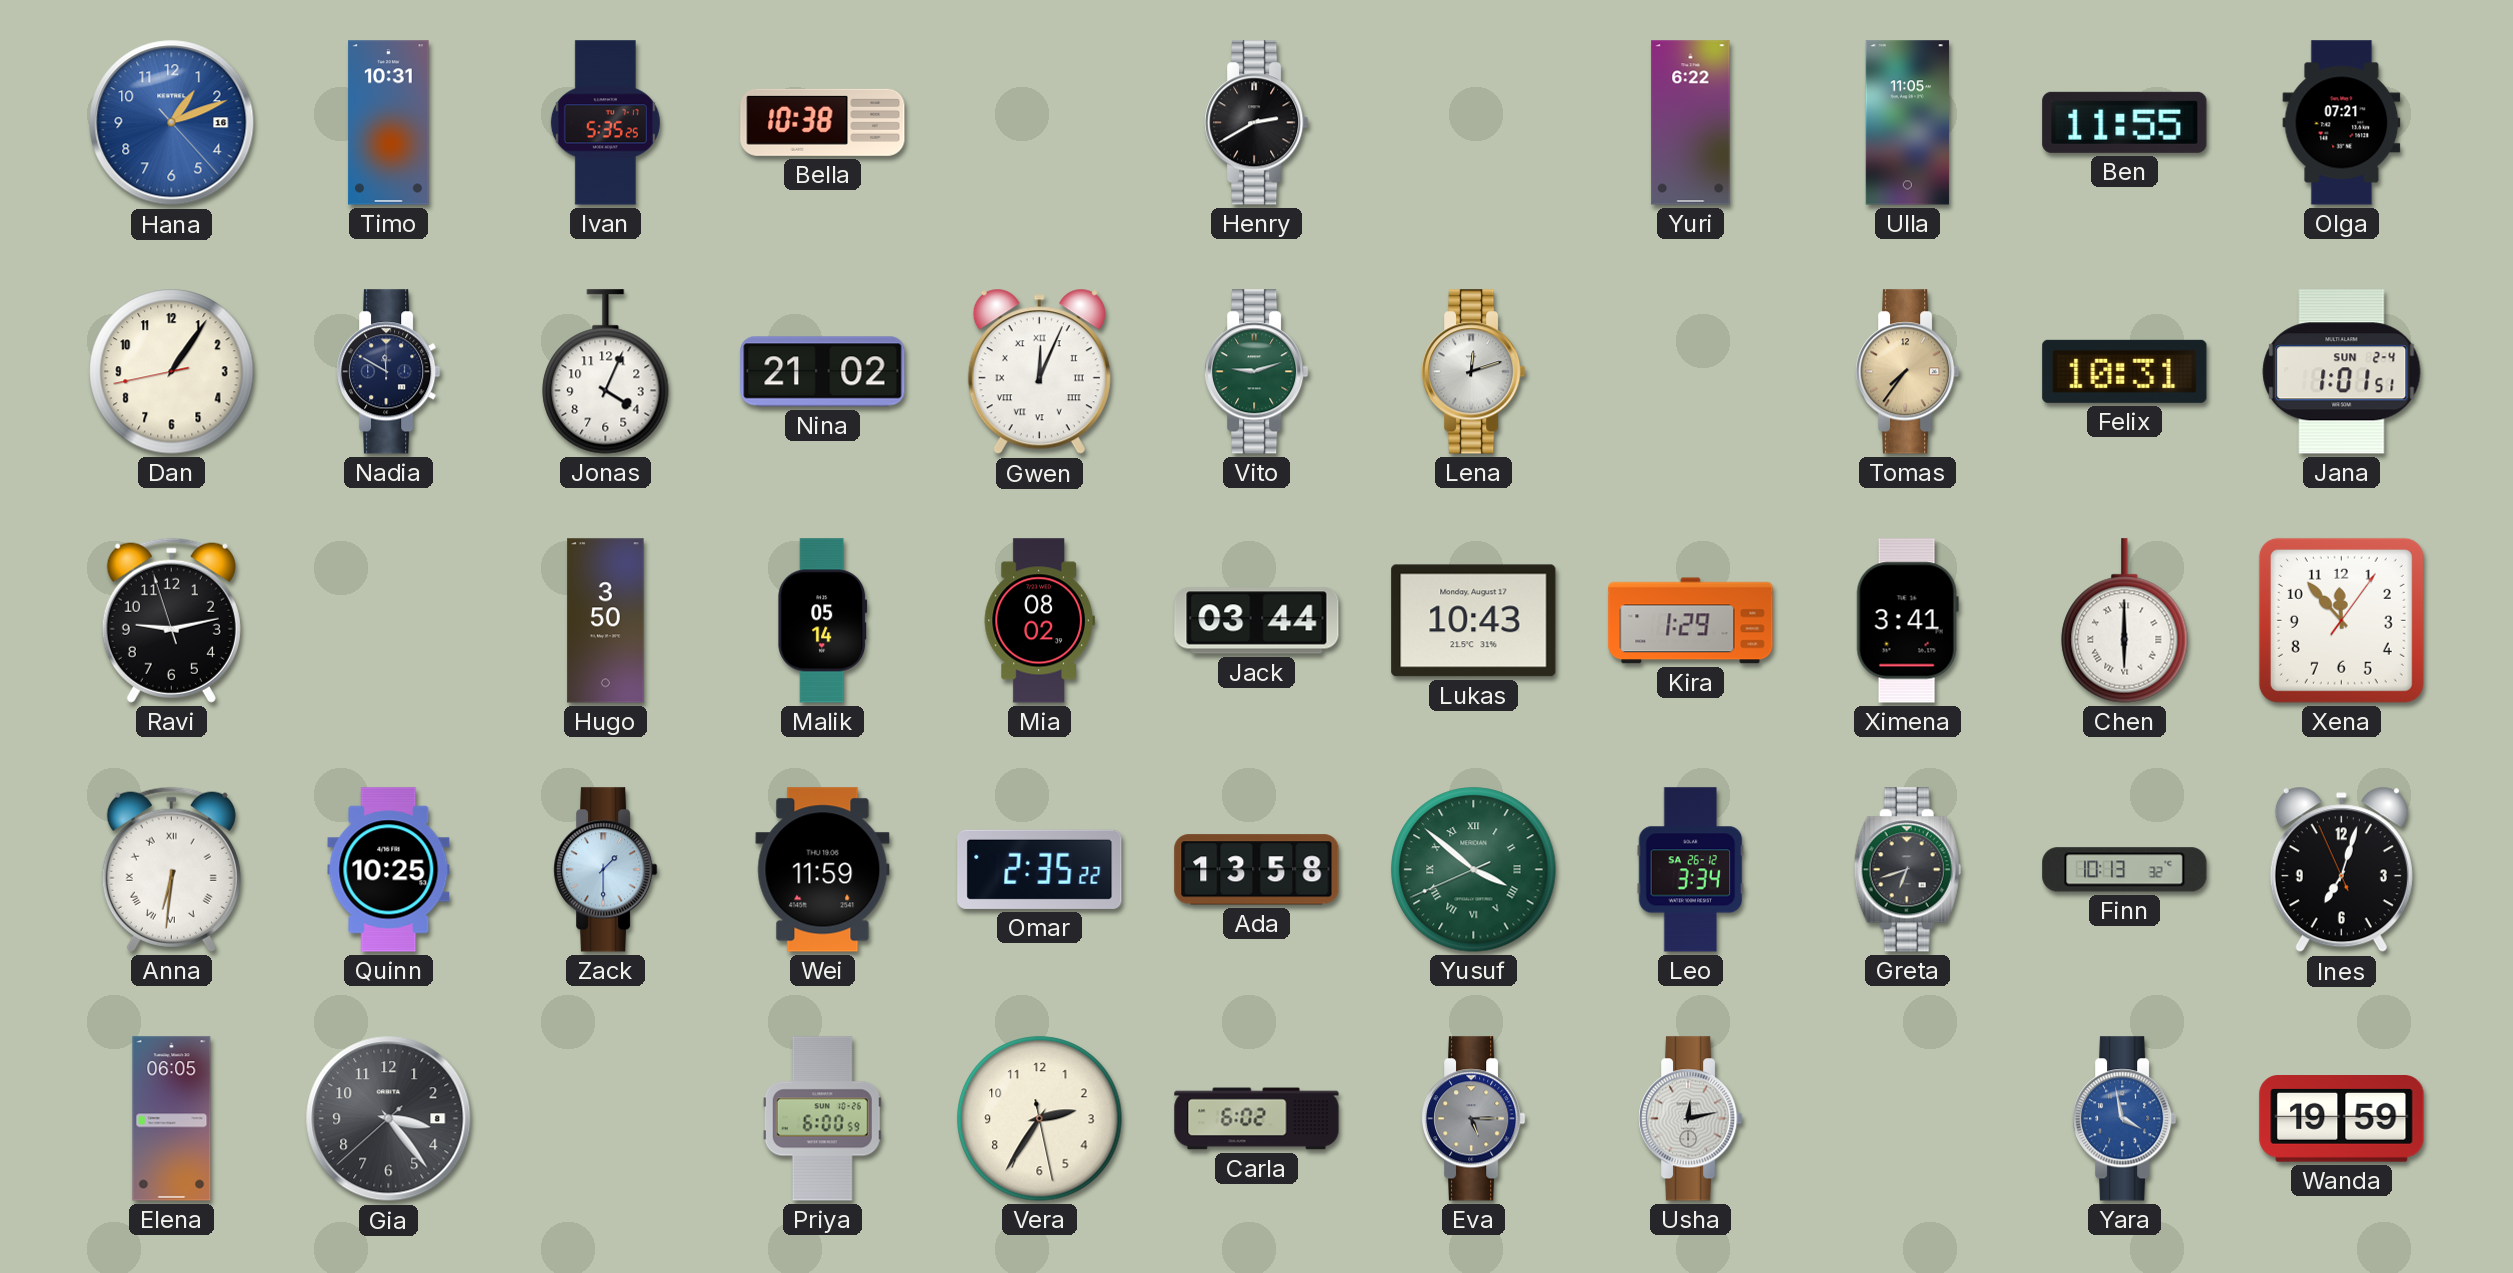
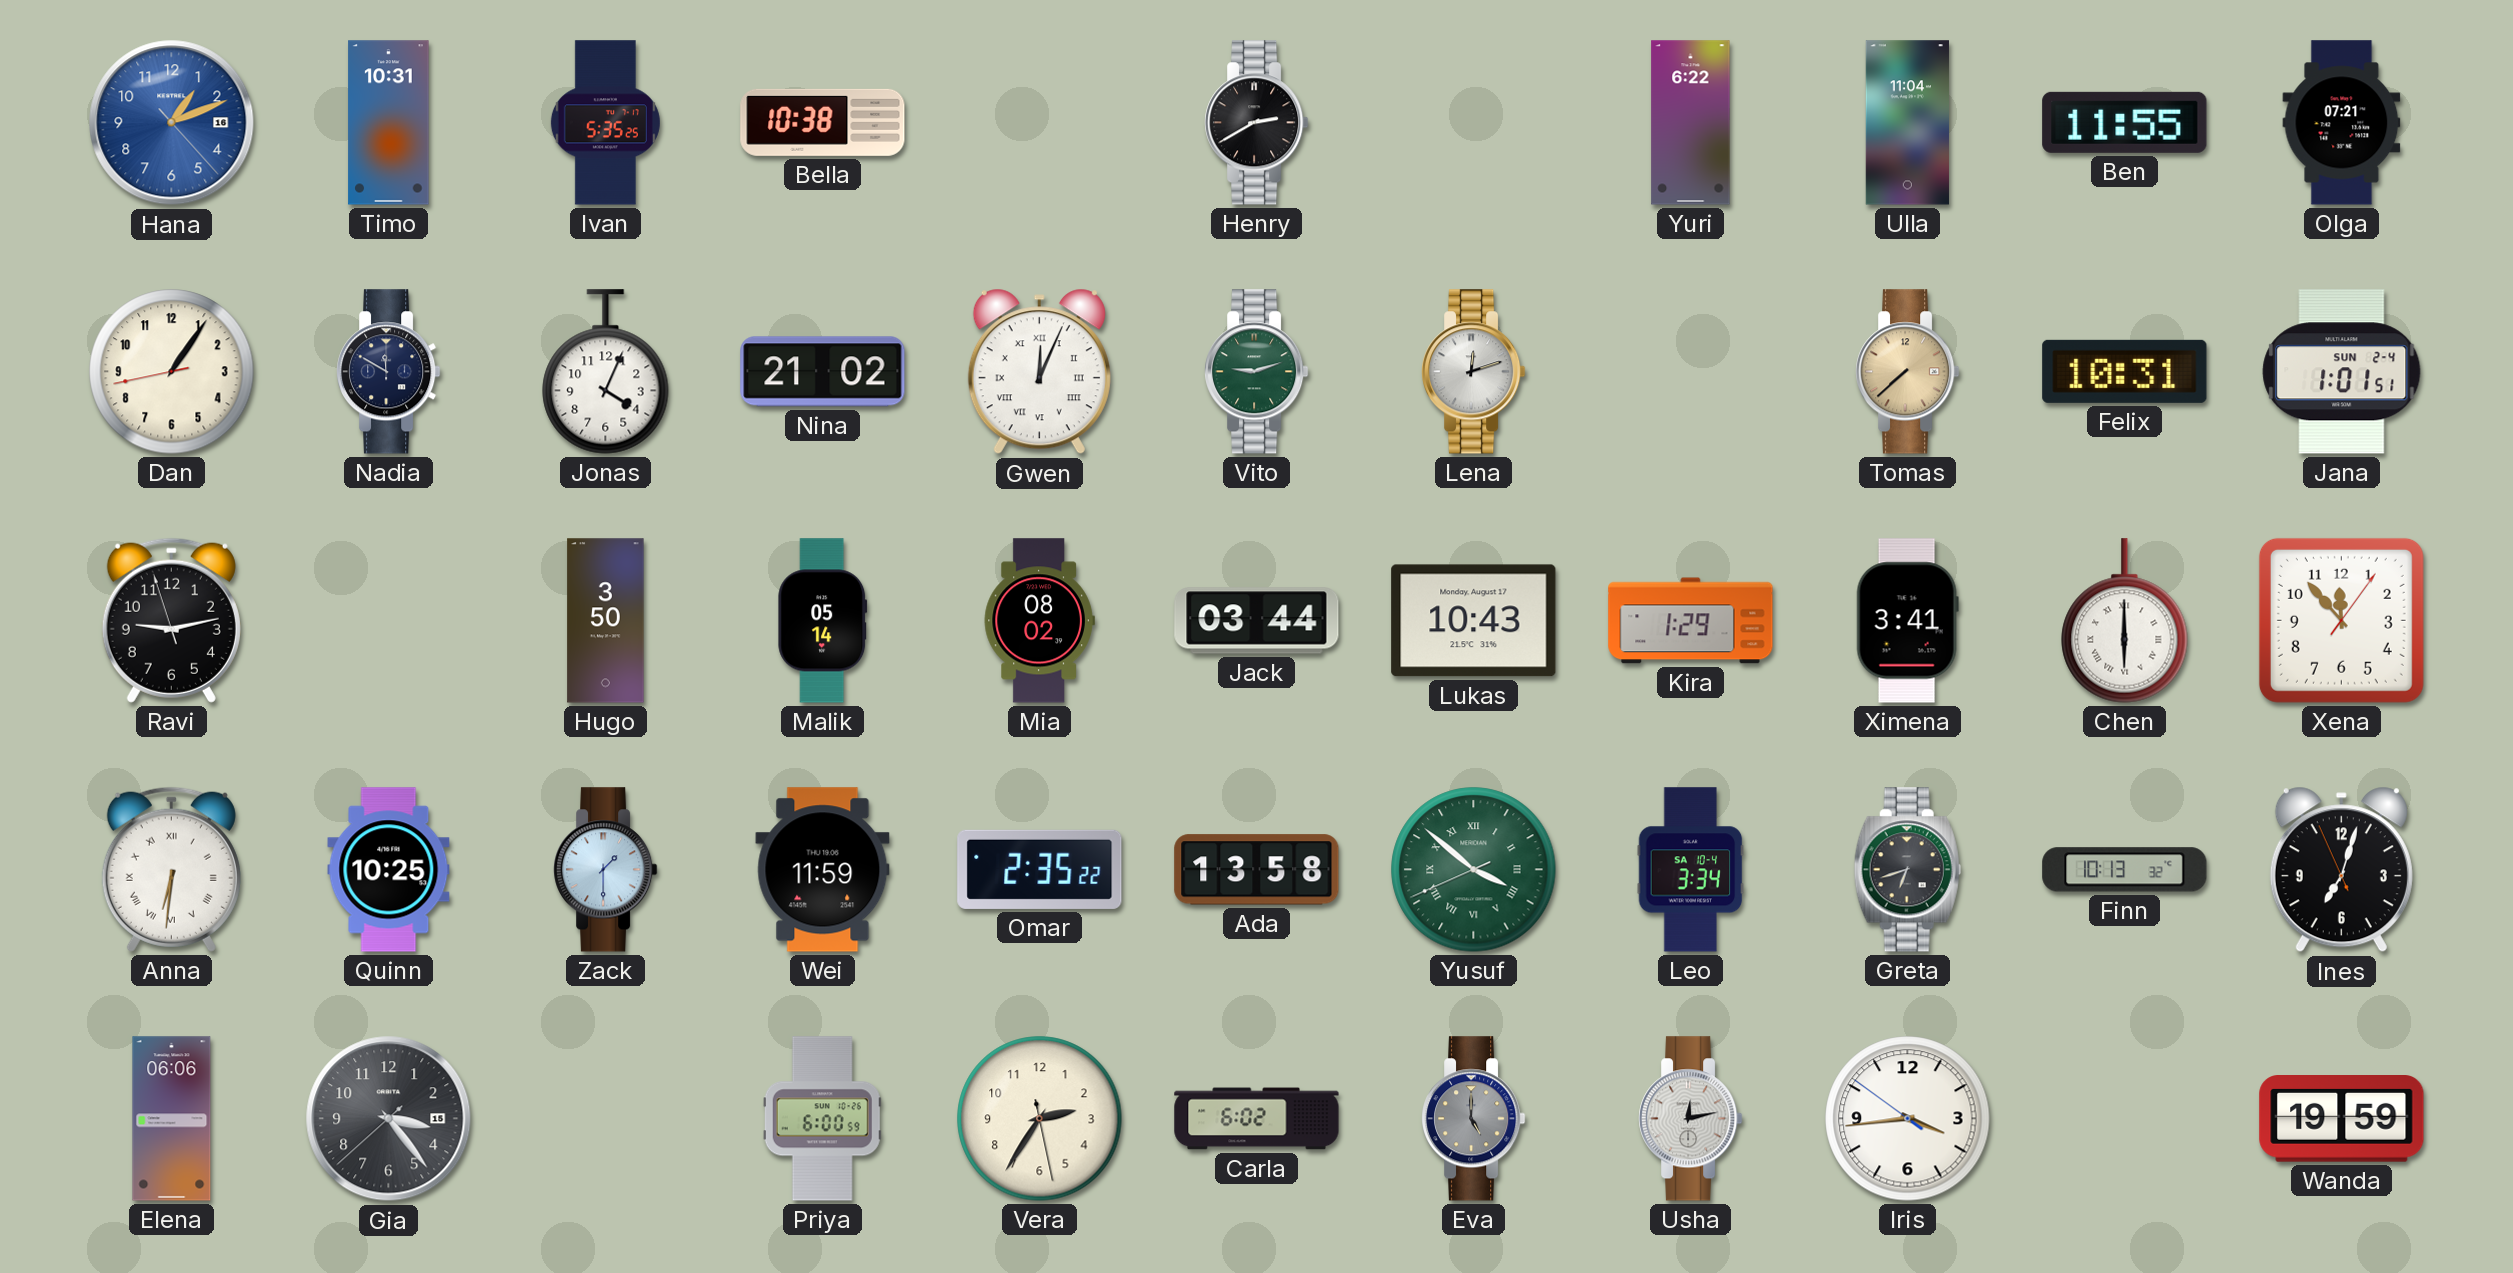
Ulla: 11:05 -> 11:04
Tomas: 7:36 -> 7:38
Leo date: SA 26-12 -> SA 10-4
Elena: 06:05 -> 06:06
Gia date: 8 -> 15
Eva: 5:15 -> 5:00
Iris: none -> 3:43
Yara: 3:58 -> none
